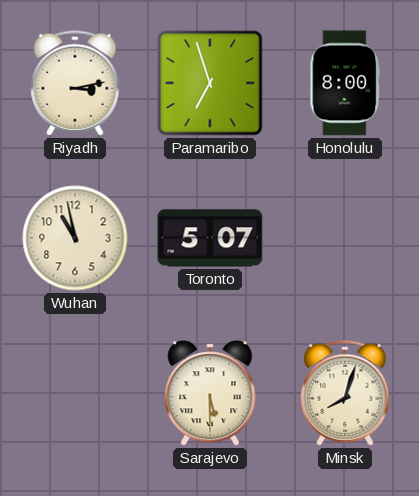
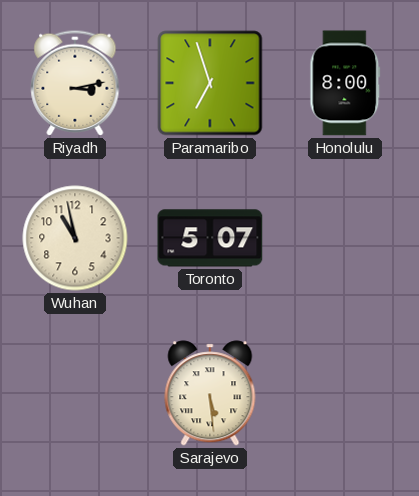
Sarajevo: 5:30 -> 5:29
Minsk: 8:03 -> none
